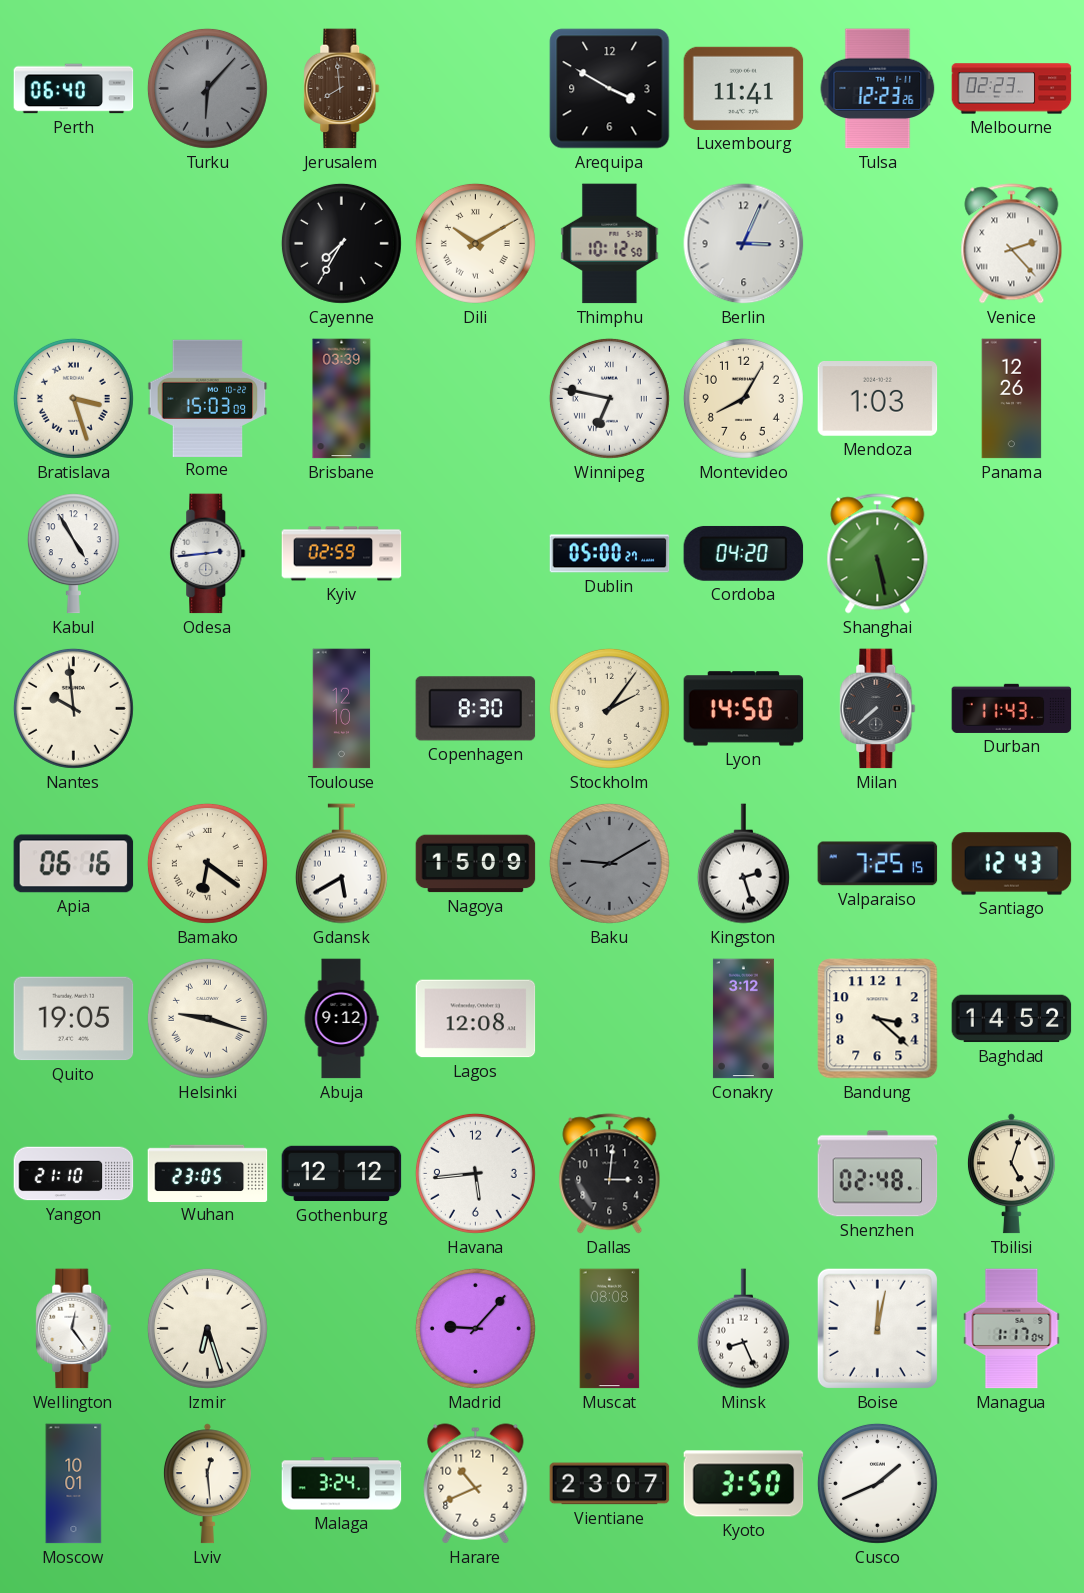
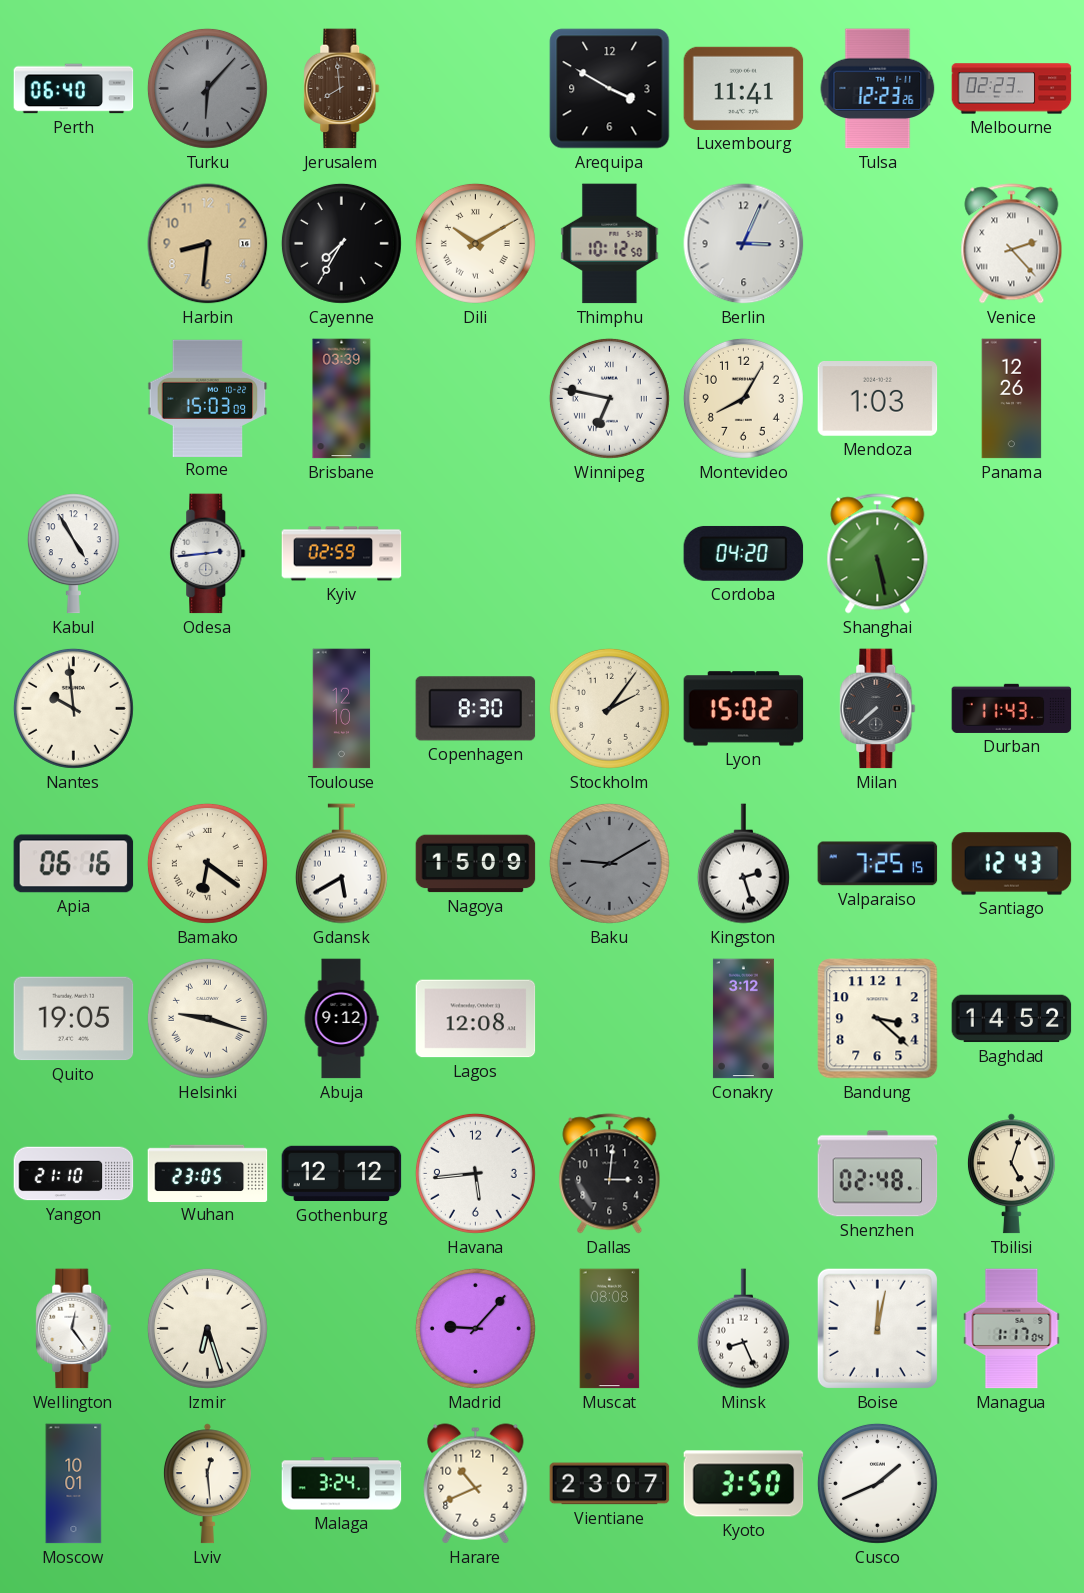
Harbin: none -> 8:31
Bratislava: 3:27 -> none
Dublin: 05:00 -> none
Lyon: 14:50 -> 15:02
